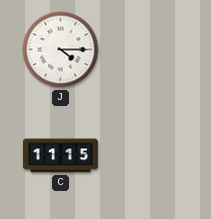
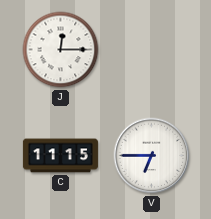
J: 4:15 -> 12:15
V: none -> 6:45
